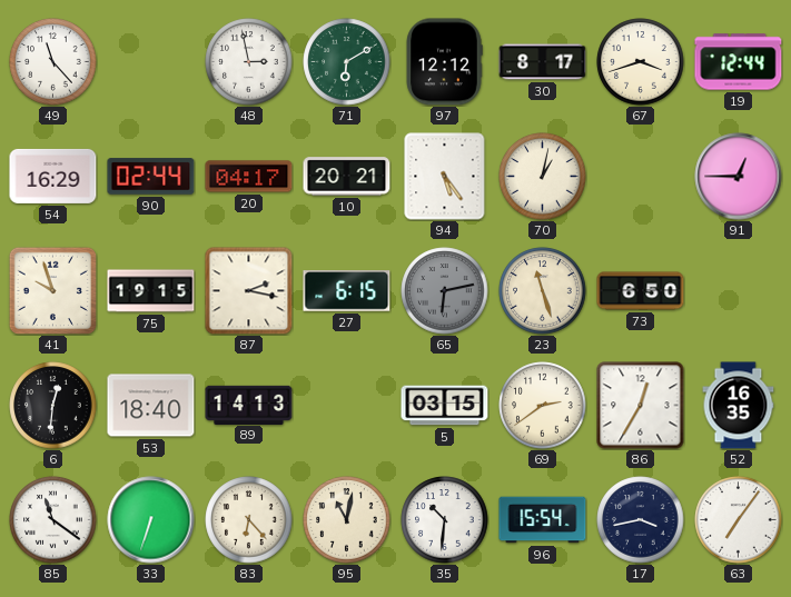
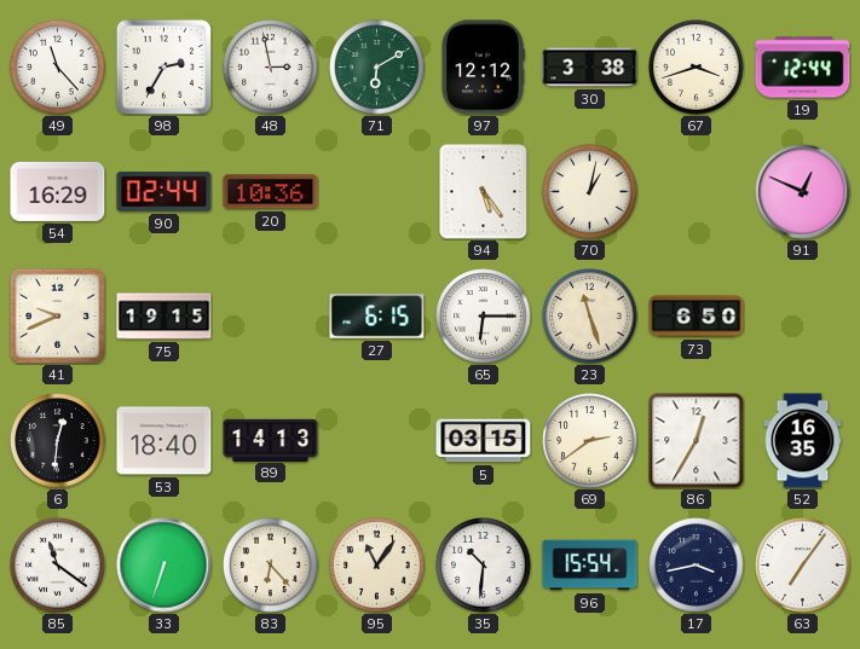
98: none -> 2:35
30: 8:17 -> 3:38
20: 04:17 -> 10:36
10: 20:21 -> none
91: 12:45 -> 12:49
41: 9:57 -> 9:41
87: 2:17 -> none
65: 6:13 -> 6:15
65 dial: grey -> white
95: 11:02 -> 11:06
